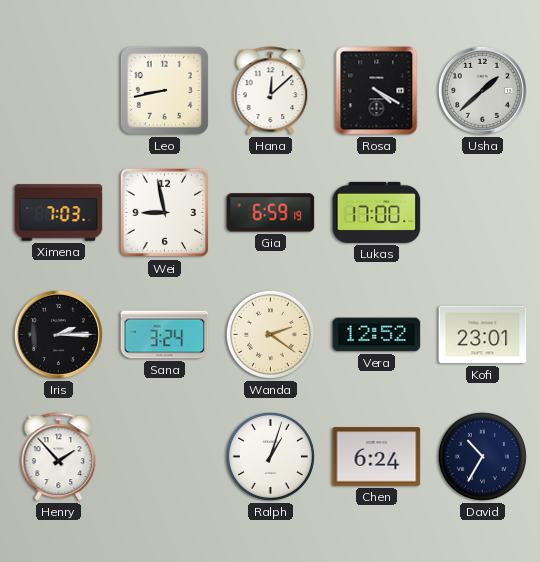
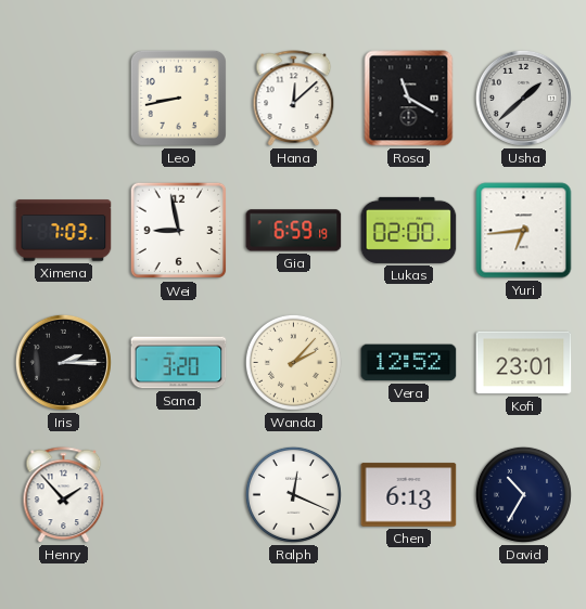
Rosa: 4:20 -> 11:20
Lukas: 17:00 -> 02:00
Yuri: none -> 6:44
Sana: 3:24 -> 3:20
Wanda: 2:21 -> 2:07
Ralph: 1:03 -> 12:19
Chen: 6:24 -> 6:13
